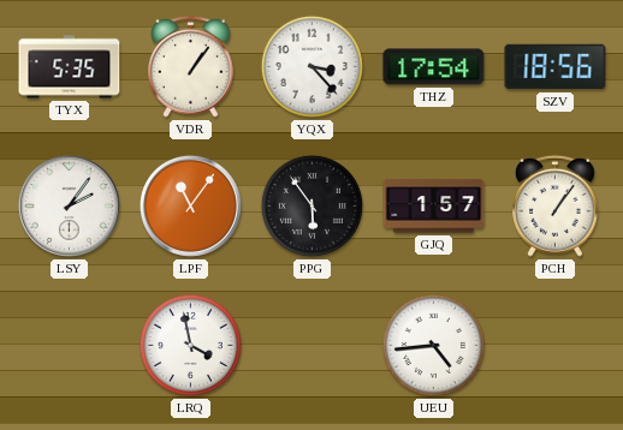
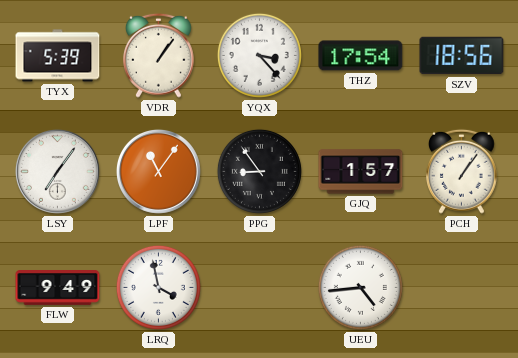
TYX: 5:35 -> 5:39
LSY: 2:06 -> 7:06
PPG: 5:54 -> 8:54
FLW: none -> 9:49
